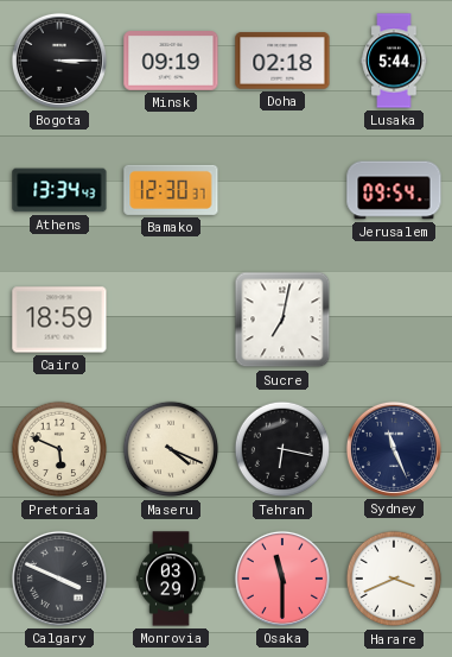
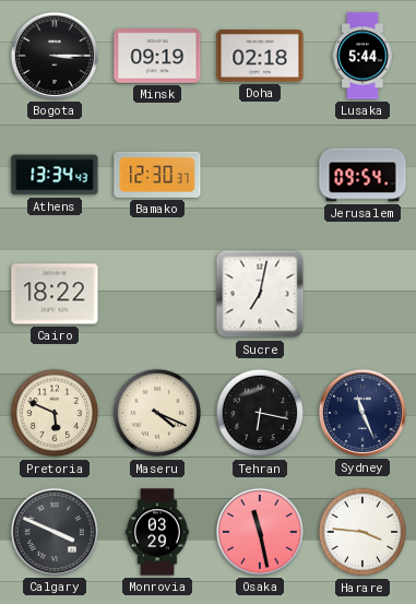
Cairo: 18:59 -> 18:22
Osaka: 11:30 -> 11:28
Harare: 3:41 -> 3:46
